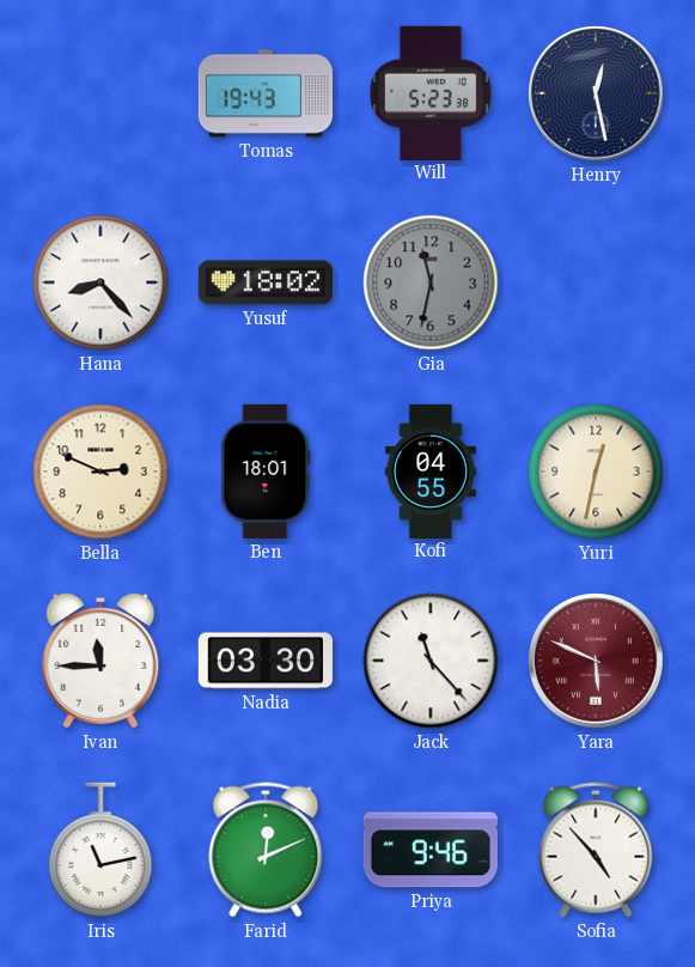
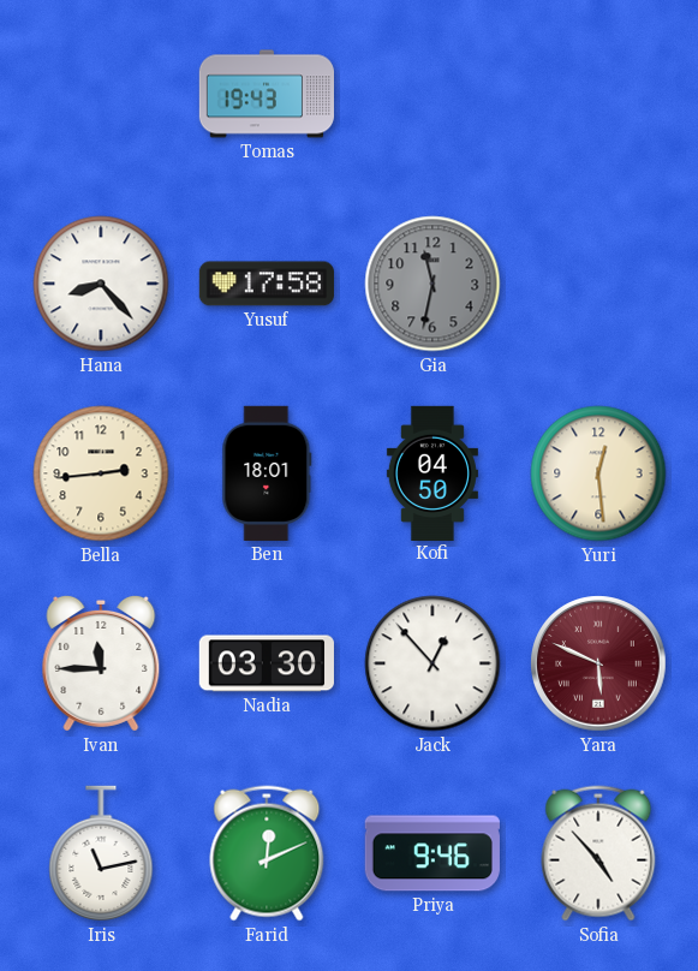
Will: 5:23 -> none
Henry: 12:28 -> none
Yusuf: 18:02 -> 17:58
Bella: 2:49 -> 2:44
Kofi: 04:55 -> 04:50
Yuri: 12:32 -> 12:29
Jack: 11:23 -> 12:53
